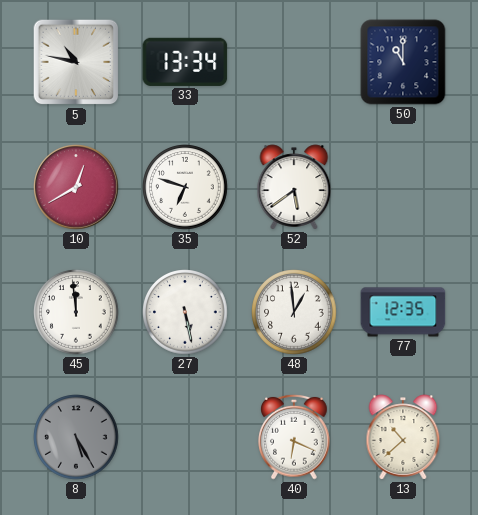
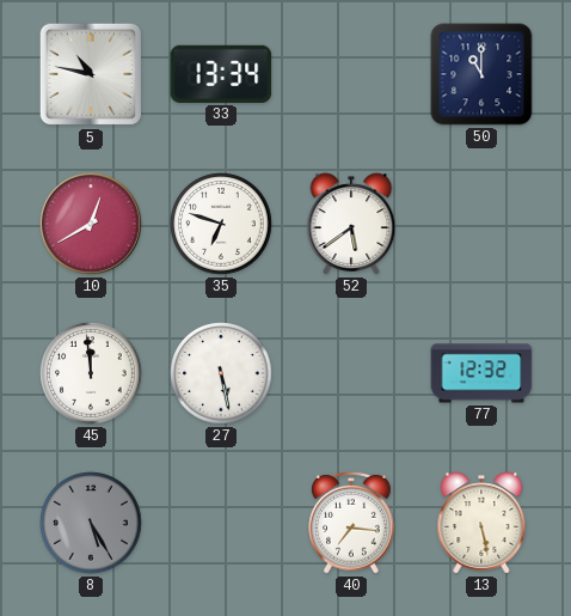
48: 12:59 -> none
77: 12:35 -> 12:32
40: 6:19 -> 7:16
13: 10:38 -> 5:28
